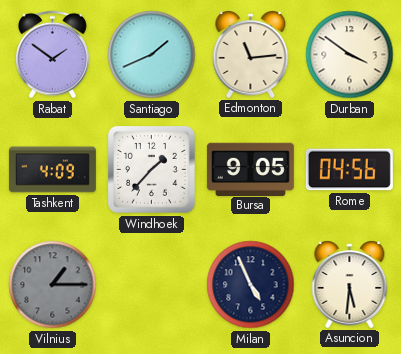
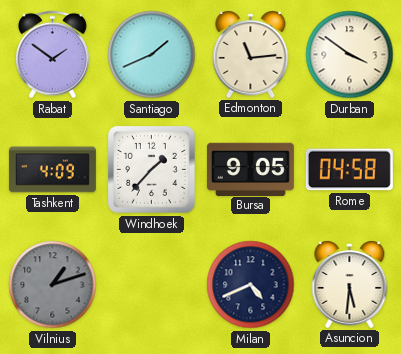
Rome: 04:56 -> 04:58
Vilnius: 1:15 -> 1:12
Milan: 4:56 -> 4:41
